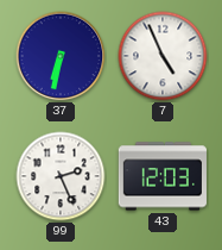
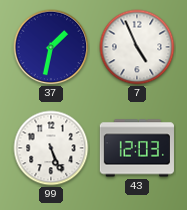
37: 6:32 -> 1:32
99: 2:26 -> 5:26
